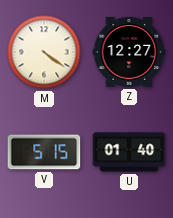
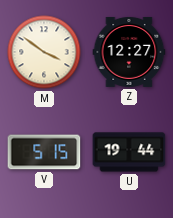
M: 4:21 -> 3:51
U: 01:40 -> 19:44
